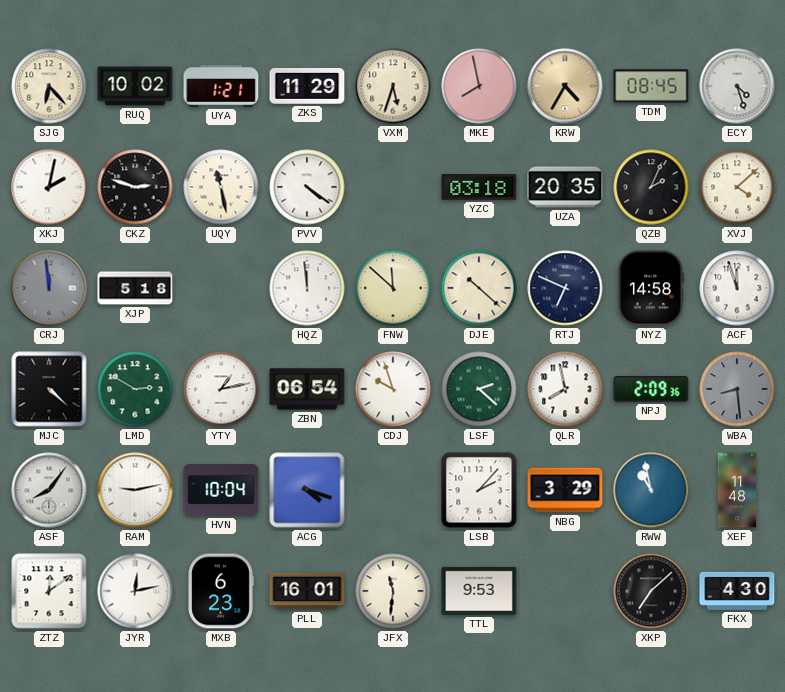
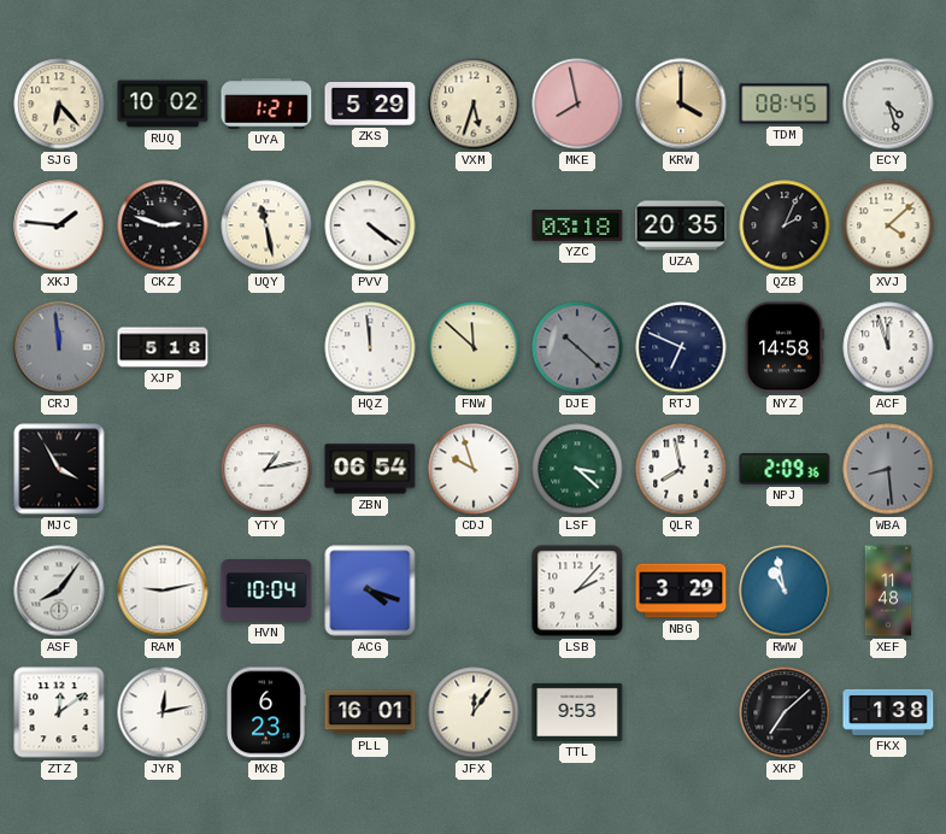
ZKS: 11:29 -> 5:29
KRW: 4:35 -> 4:00
XKJ: 2:02 -> 1:46
DJE dial: cream -> grey
MJC: 4:22 -> 3:55
LMD: 2:50 -> none
LSF: 2:22 -> 3:22
JFX: 11:31 -> 12:06
FKX: 4:30 -> 1:38
